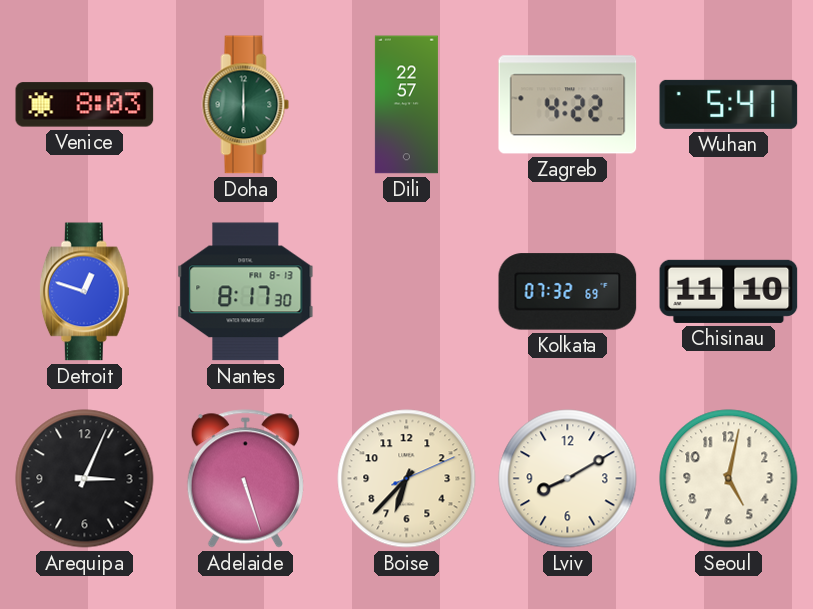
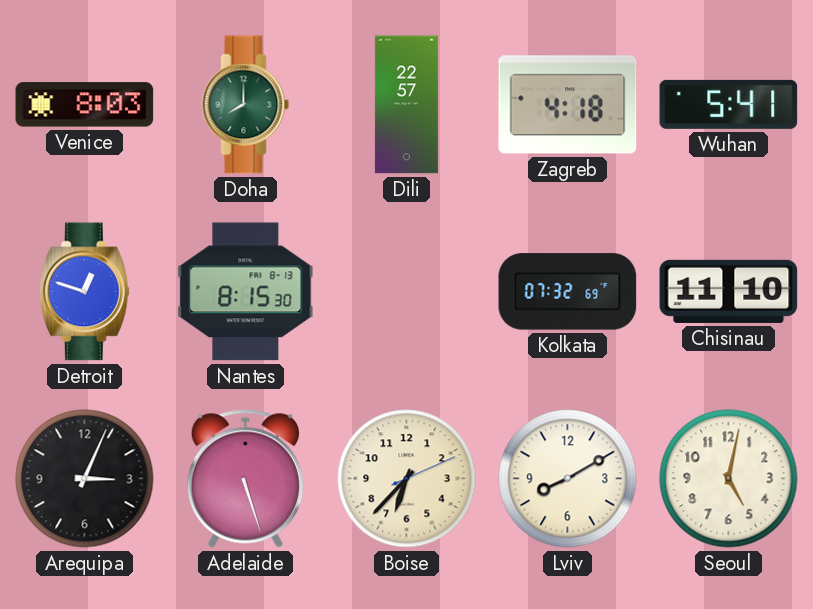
Doha: 6:00 -> 8:00
Zagreb: 4:22 -> 4:18
Nantes: 8:17 -> 8:15
